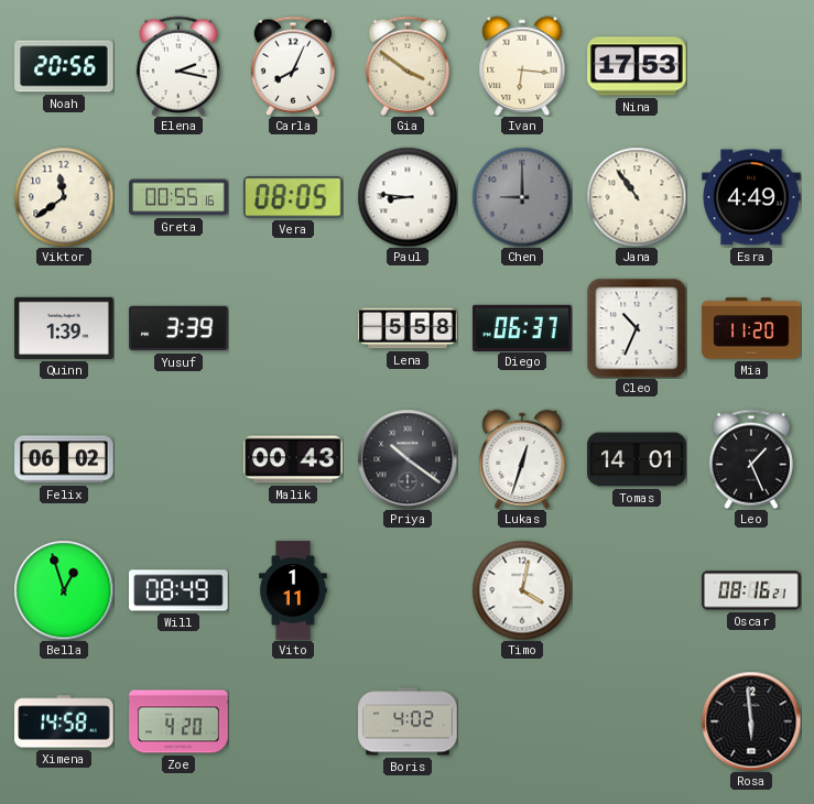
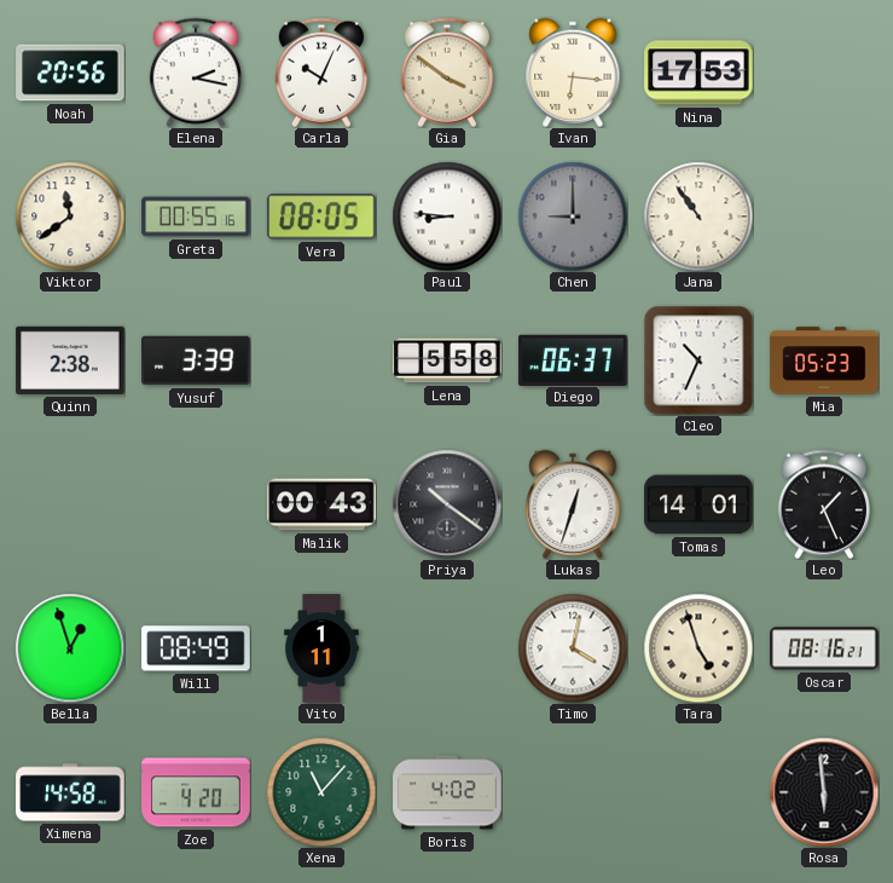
Carla: 8:04 -> 10:04
Esra: 4:49 -> none
Quinn: 1:39 -> 2:38
Mia: 11:20 -> 05:23
Felix: 06:02 -> none
Tara: none -> 4:57
Xena: none -> 11:07
